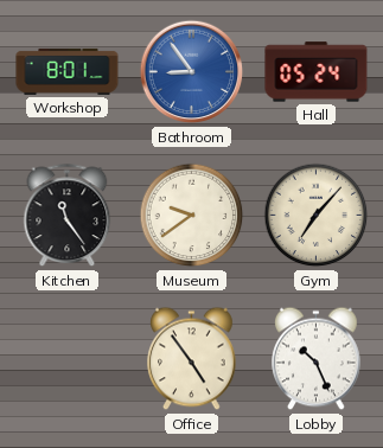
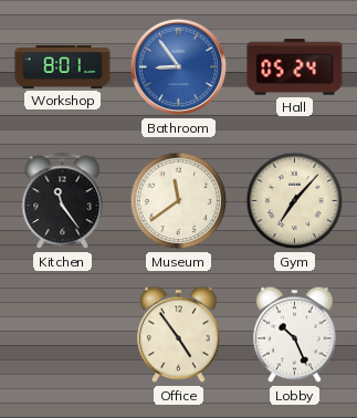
Museum: 9:39 -> 11:39
